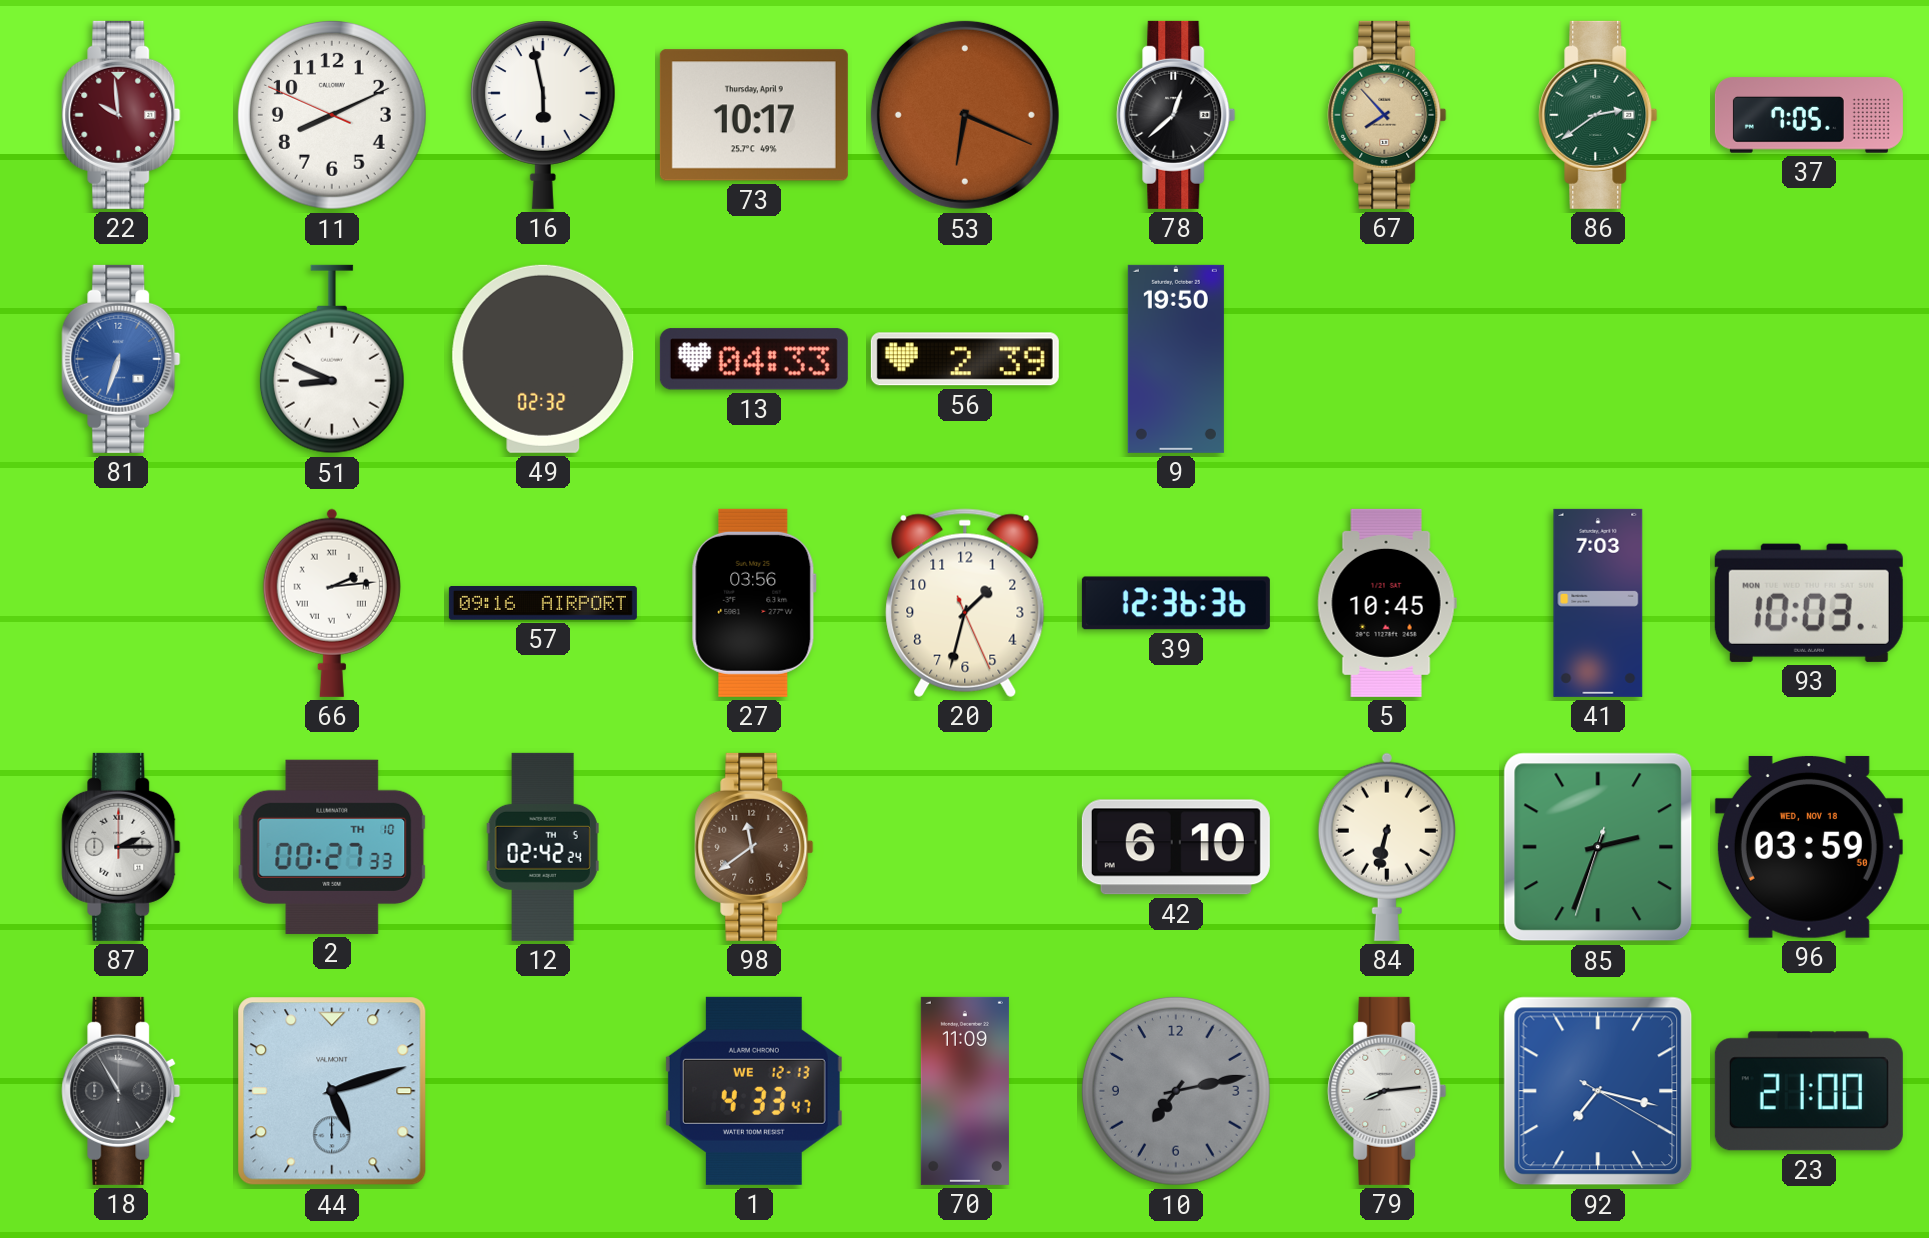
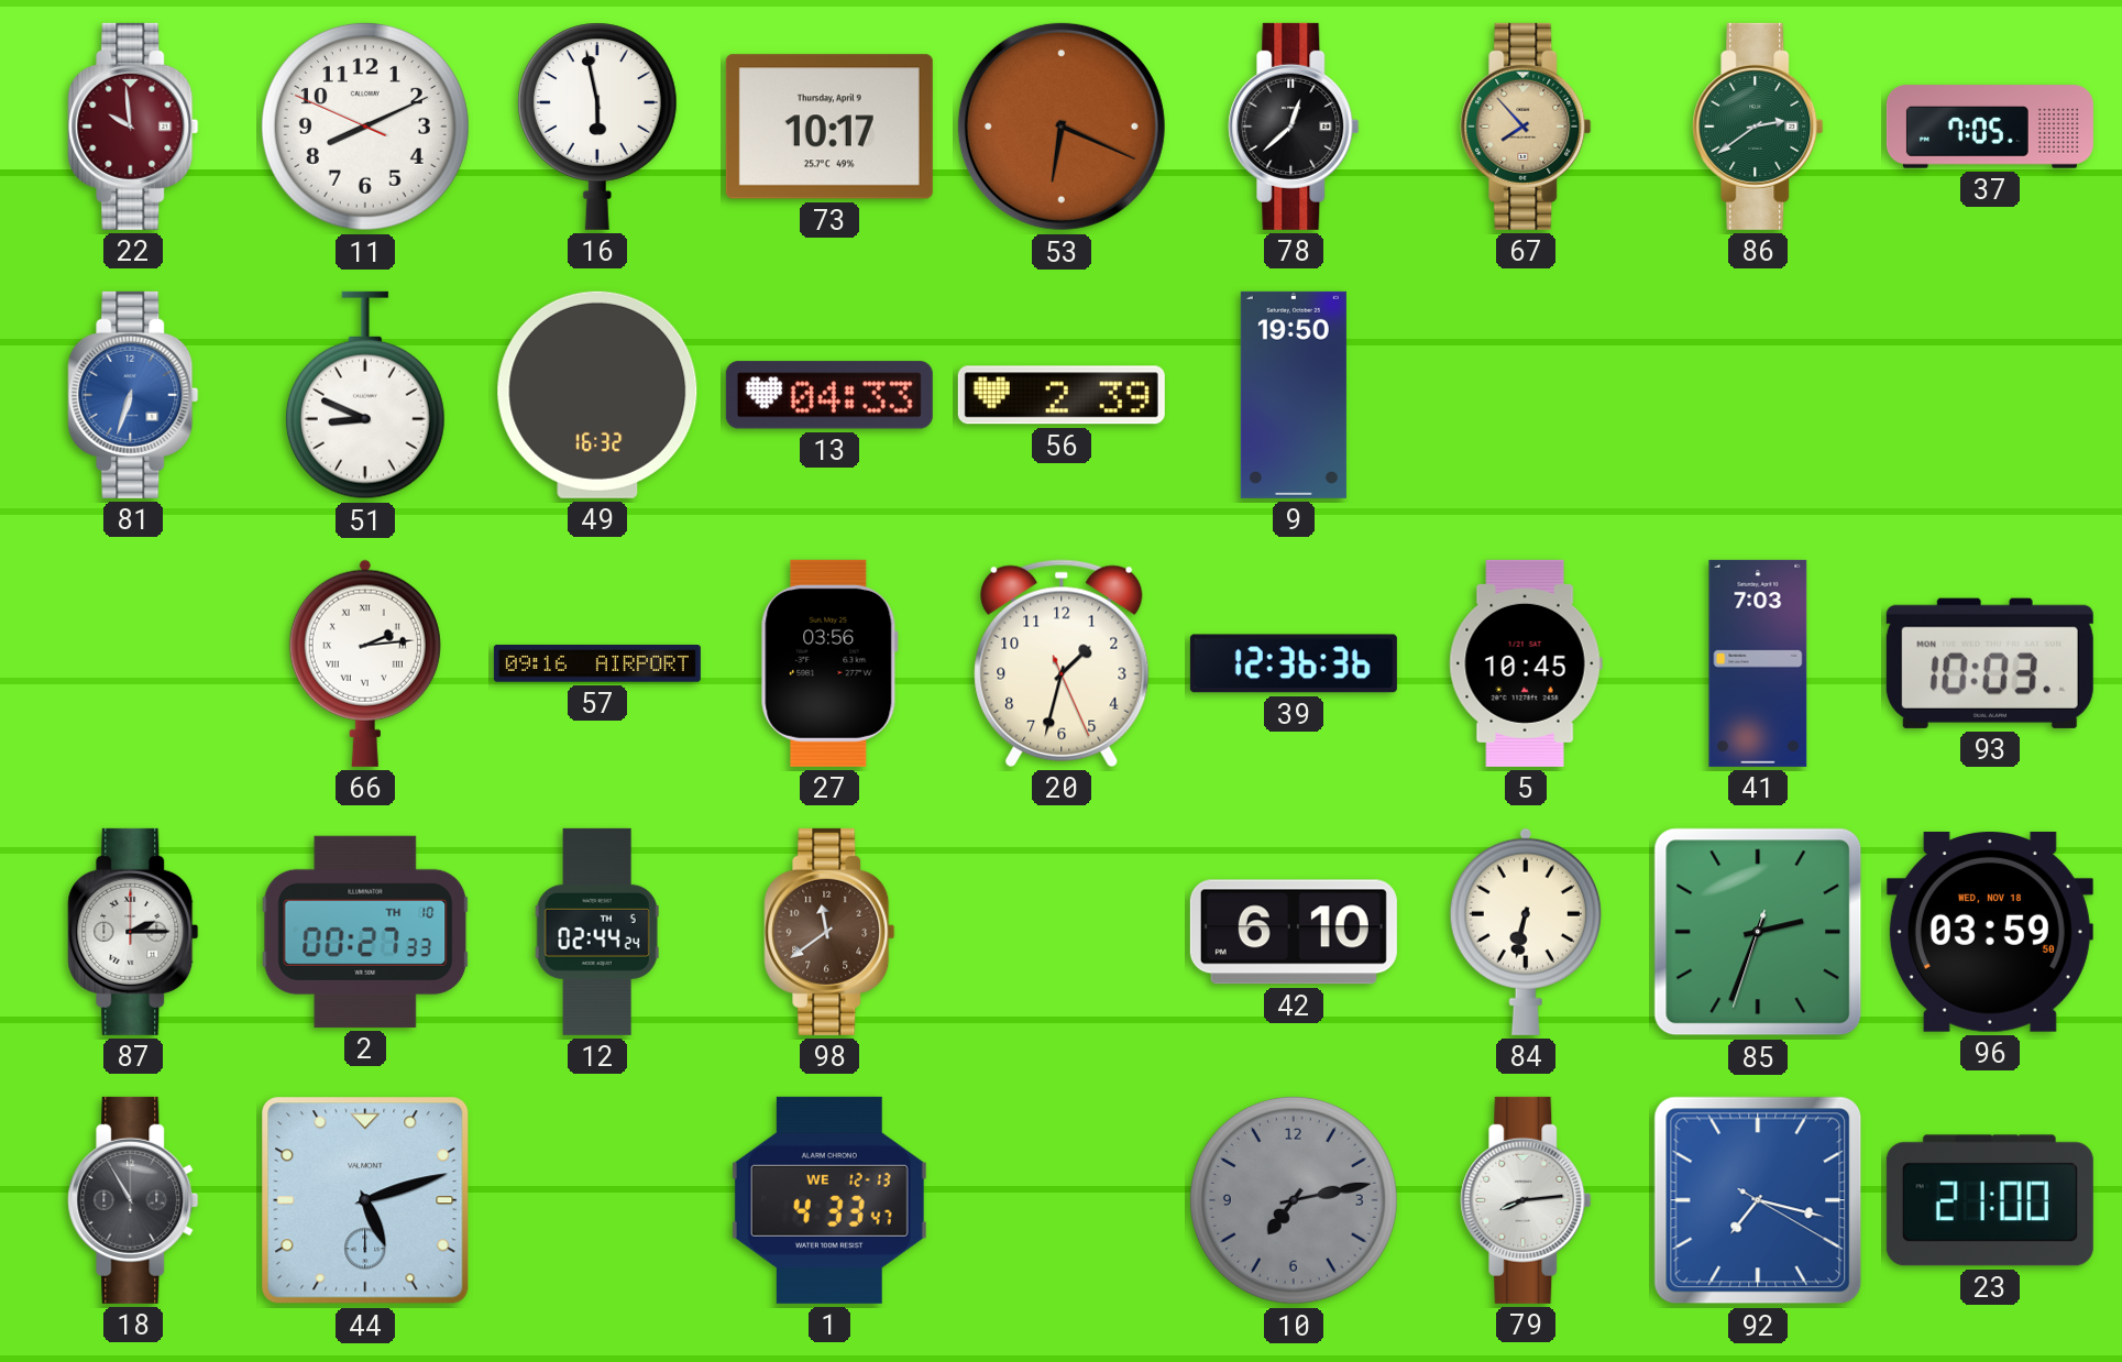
49: 02:32 -> 16:32
12: 02:42 -> 02:44
70: 11:09 -> none
